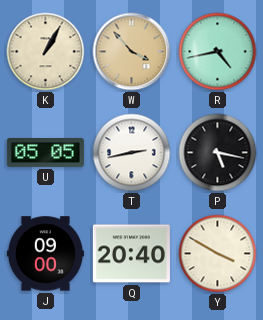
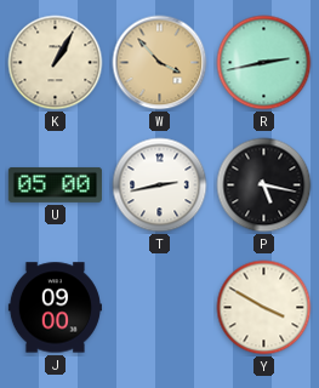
R: 4:43 -> 2:43
U: 05:05 -> 05:00
Q: 20:40 -> none
